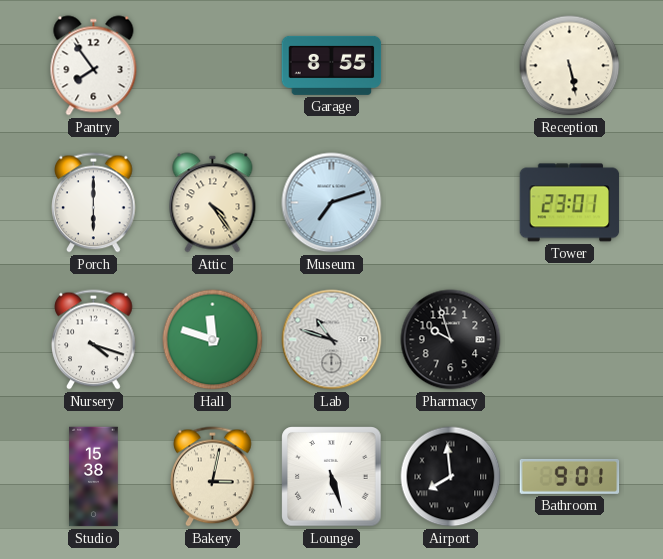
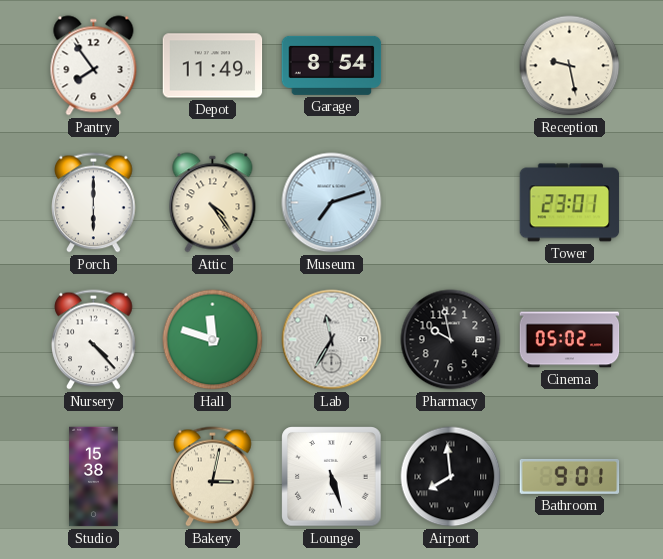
Depot: none -> 11:49
Garage: 8:55 -> 8:54
Reception: 5:28 -> 9:28
Nursery: 4:18 -> 4:23
Lab: 10:48 -> 11:35
Pharmacy: 9:57 -> 9:58
Cinema: none -> 05:02
